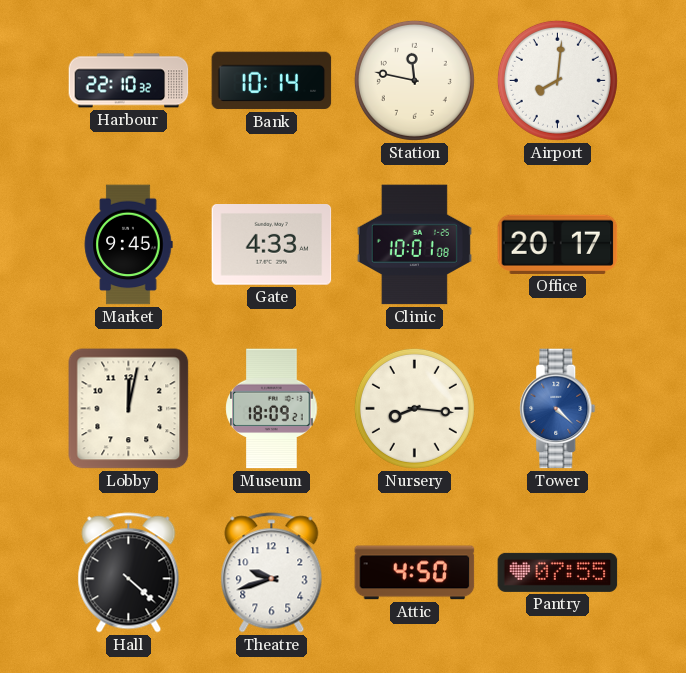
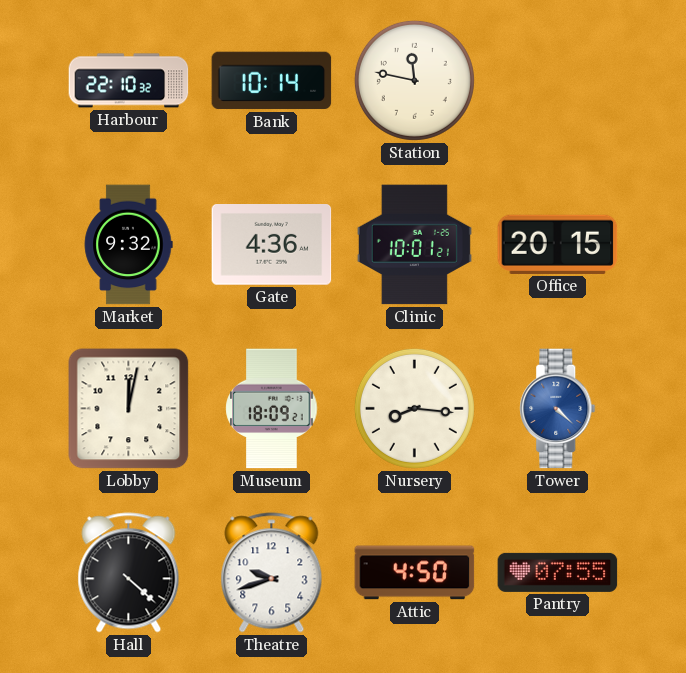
Airport: 8:01 -> none
Market: 9:45 -> 9:32
Gate: 4:33 -> 4:36
Clinic: 10:01:08 -> 10:01:21
Office: 20:17 -> 20:15
